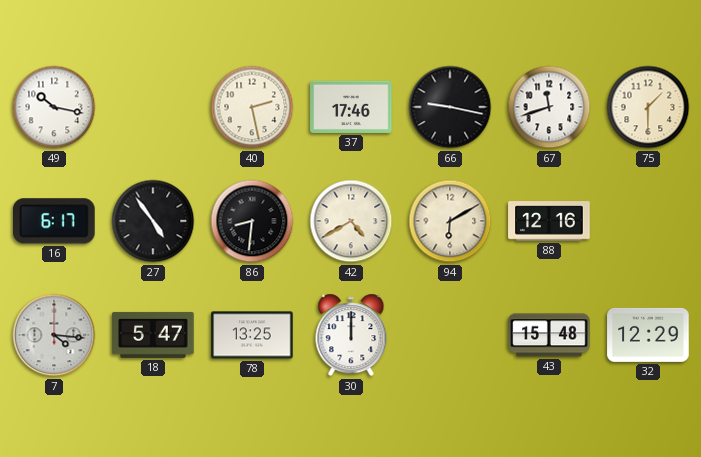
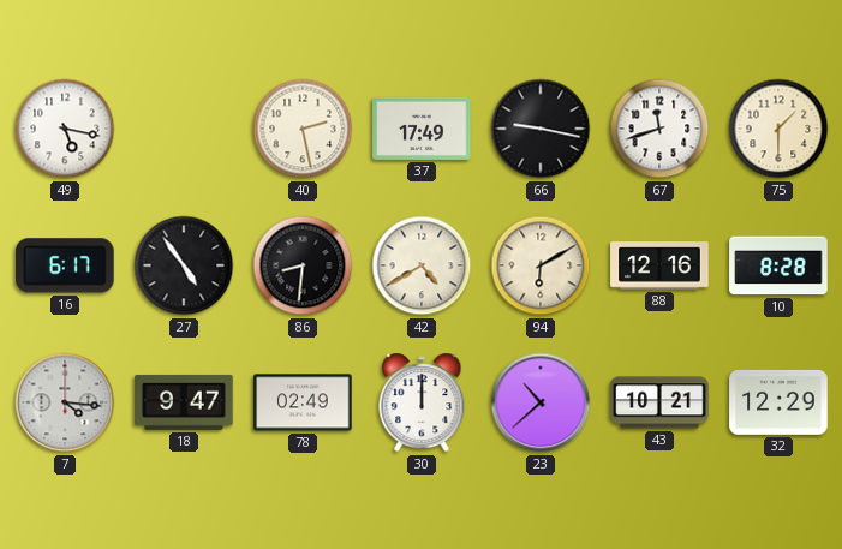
49: 10:17 -> 5:17
37: 17:46 -> 17:49
10: none -> 8:28
18: 5:47 -> 9:47
78: 13:25 -> 02:49
23: none -> 10:38
43: 15:48 -> 10:21
